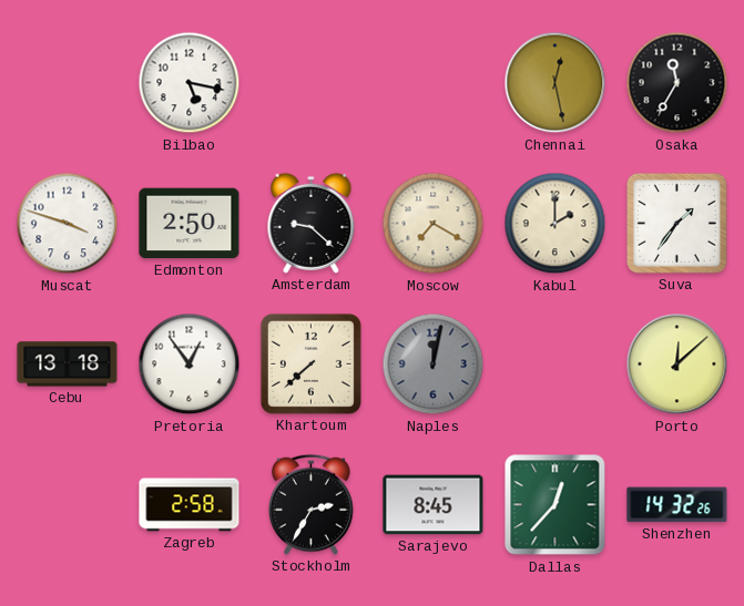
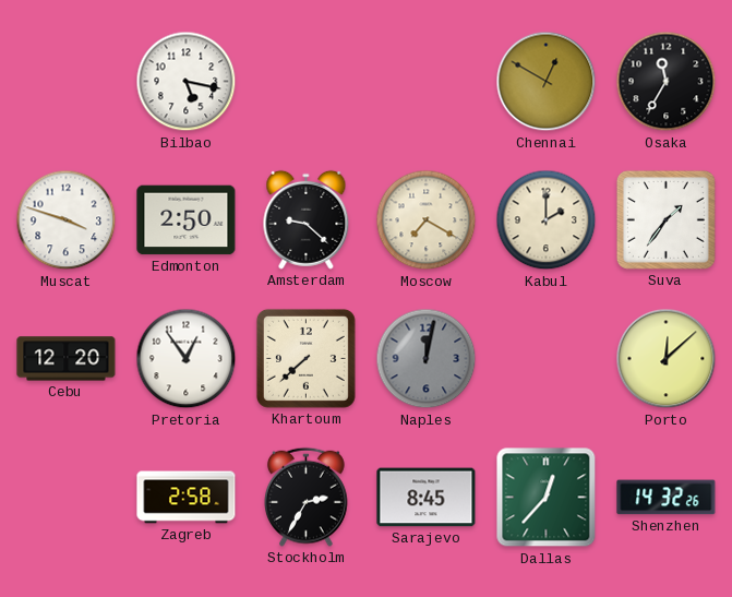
Chennai: 12:28 -> 12:50
Cebu: 13:18 -> 12:20
